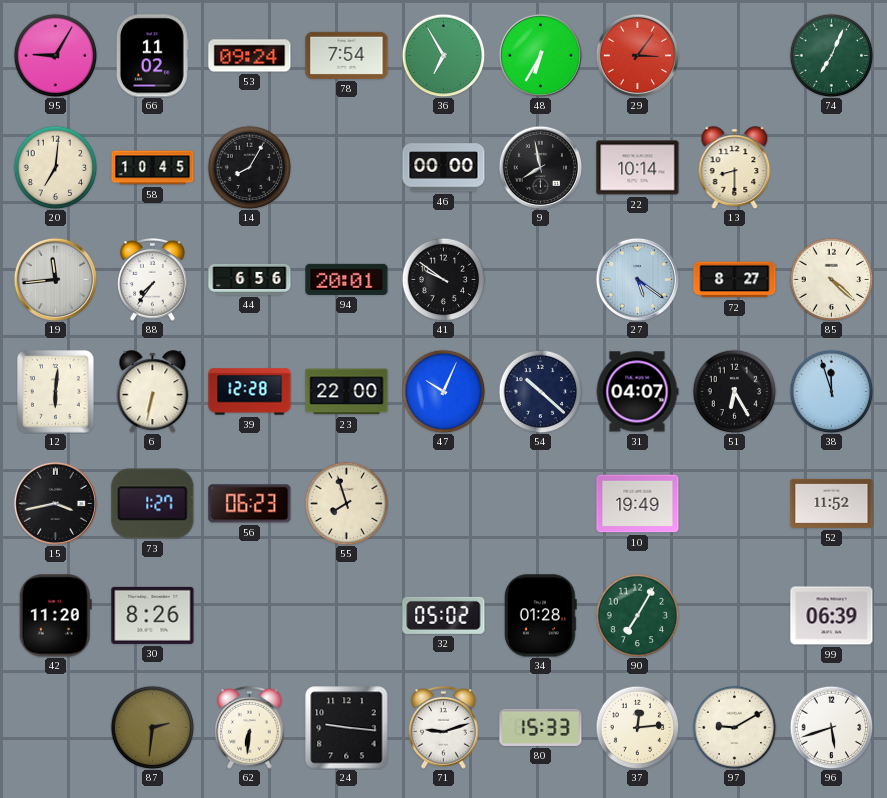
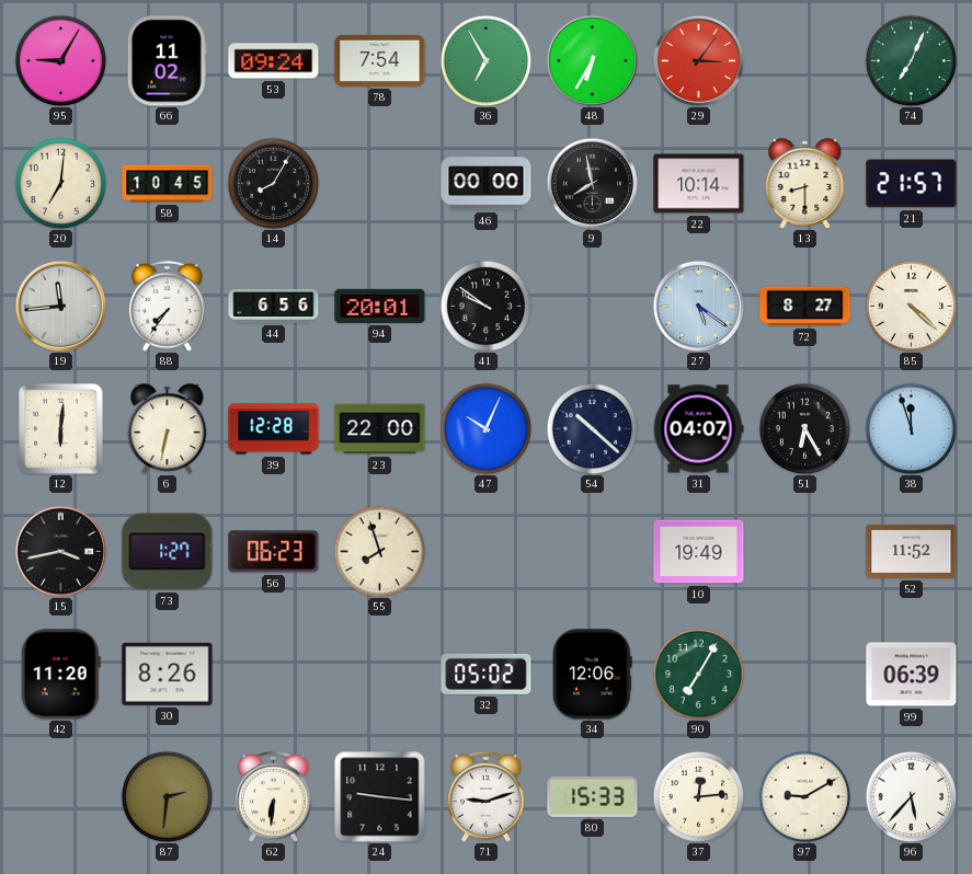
21: none -> 21:57
34: 01:28 -> 12:06
96: 5:42 -> 5:37
